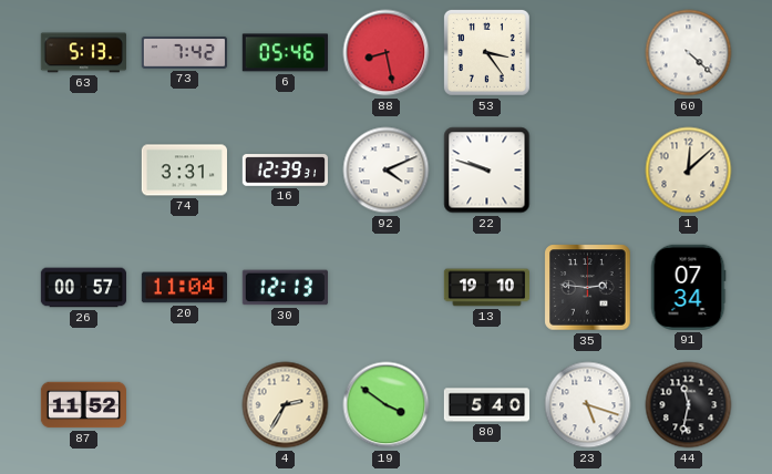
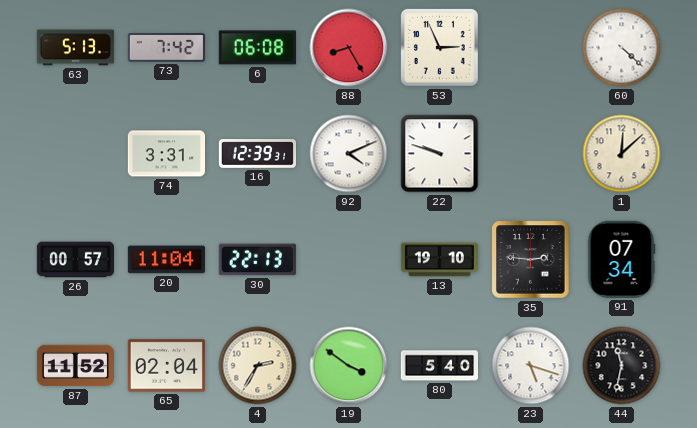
6: 05:46 -> 06:08
88: 8:28 -> 8:25
53: 3:24 -> 2:56
30: 12:13 -> 22:13
65: none -> 02:04
